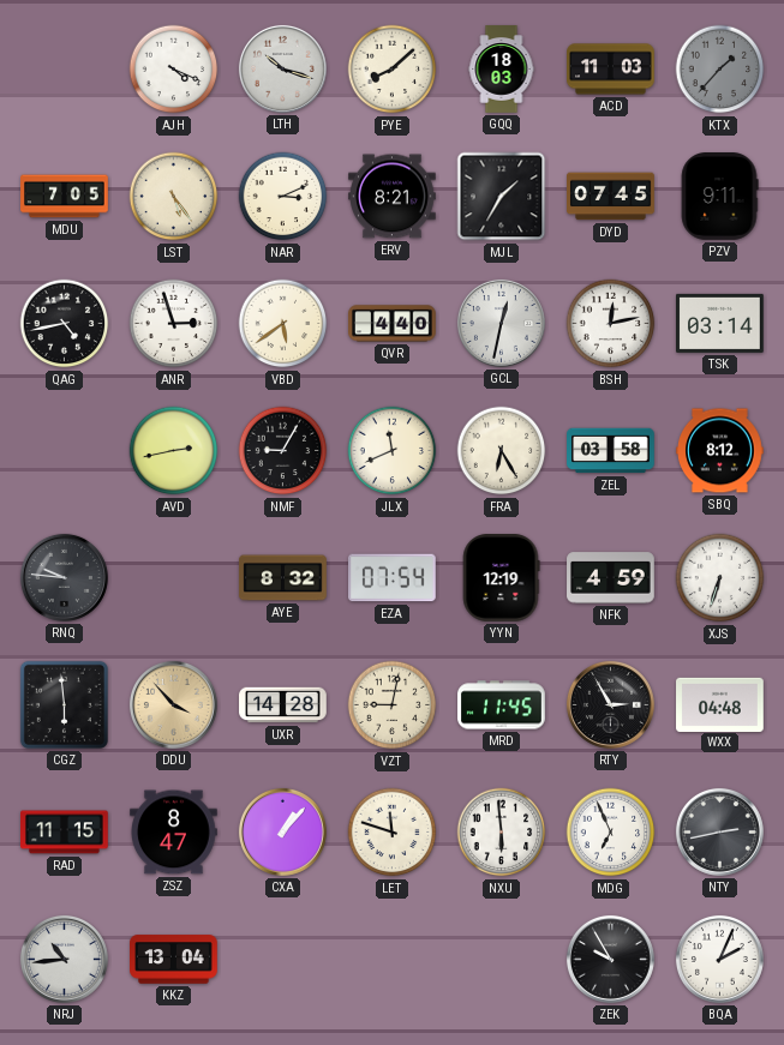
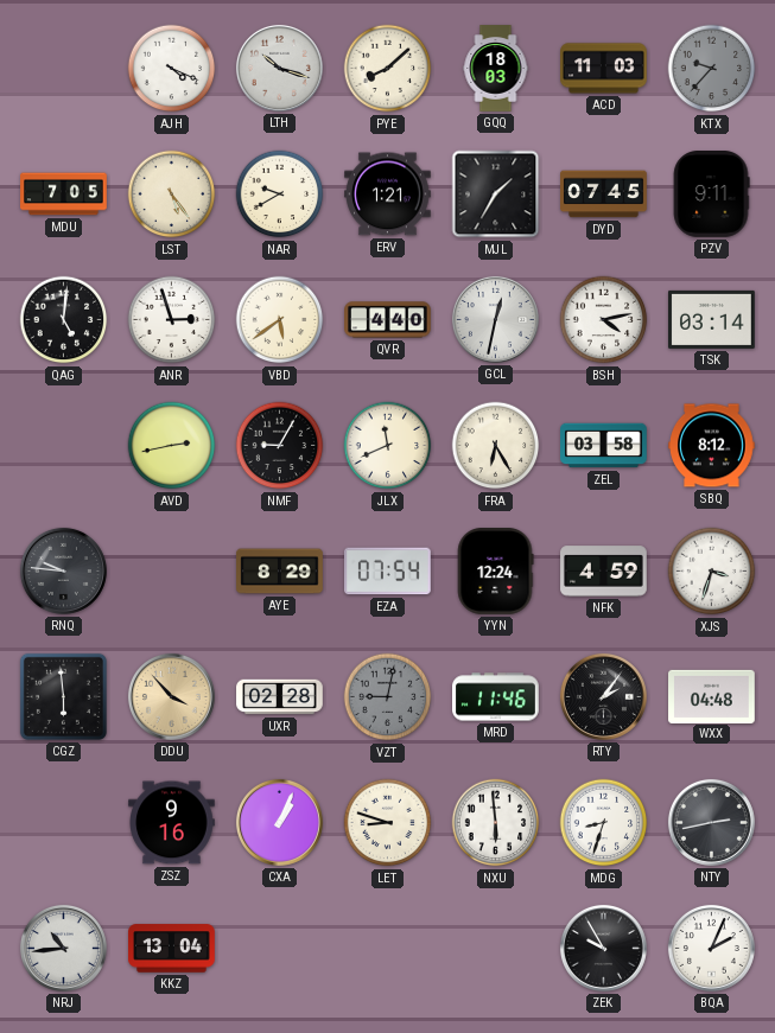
KTX: 1:37 -> 9:37
NAR: 3:11 -> 9:40
ERV: 8:21 -> 1:21
QAG: 4:43 -> 5:01
BSH: 12:13 -> 4:13
AYE: 8:32 -> 8:29
YYN: 12:19 -> 12:24
XJS: 6:33 -> 3:33
UXR: 14:28 -> 02:28
VZT dial: cream -> grey
MRD: 11:45 -> 11:46
RTY: 2:55 -> 2:06
RAD: 11:15 -> none
ZSZ: 8:47 -> 9:16
CXA: 1:07 -> 1:04
LET: 11:48 -> 8:48
MDG: 6:56 -> 8:33
